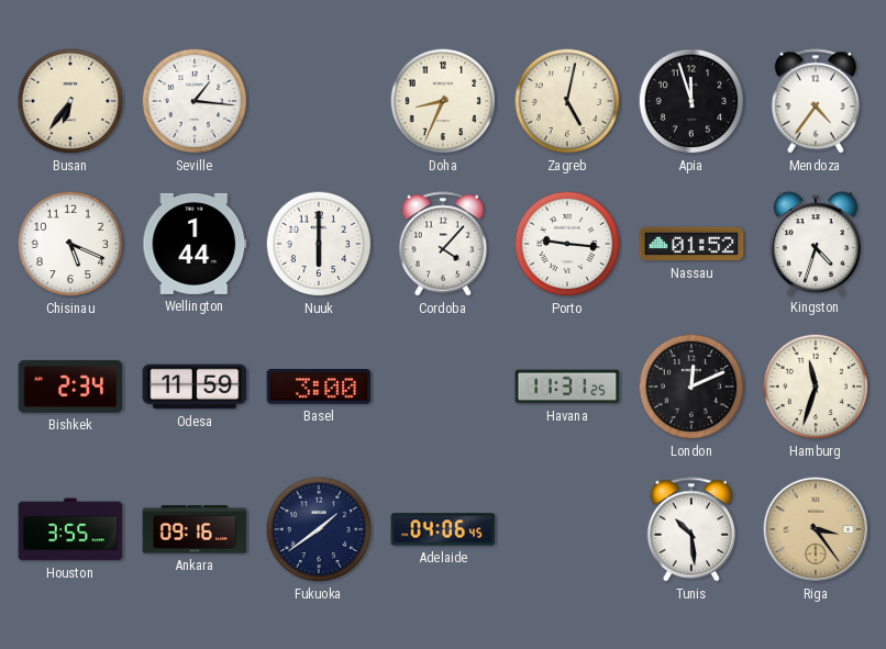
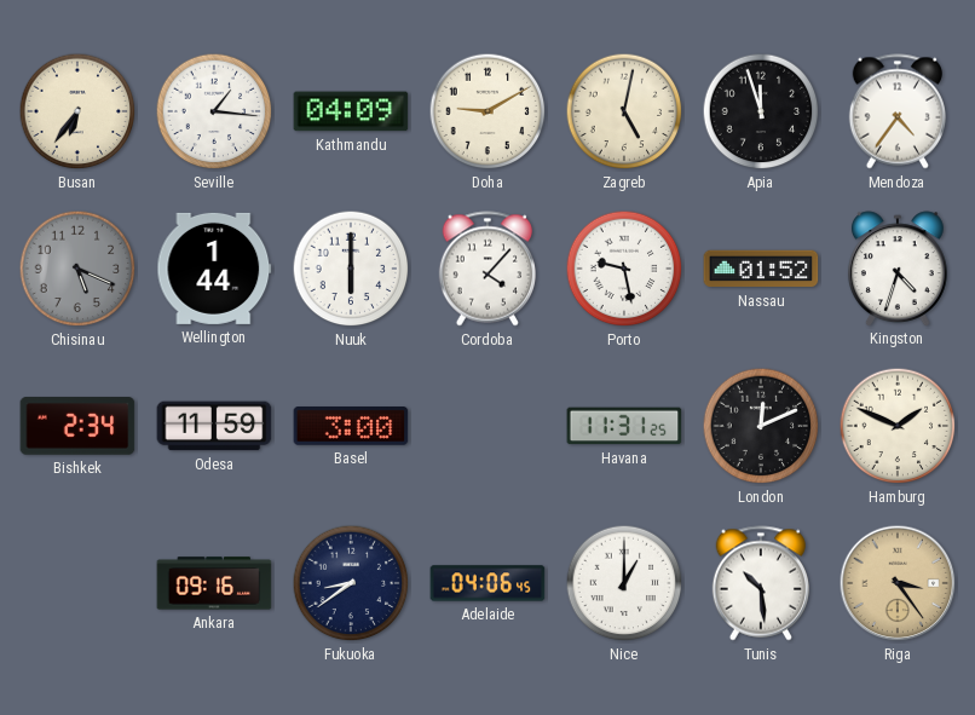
Kathmandu: none -> 04:09
Doha: 8:34 -> 9:10
Chisinau dial: white -> grey
Porto: 9:16 -> 9:28
Hamburg: 11:33 -> 1:49
Houston: 3:55 -> none
Fukuoka: 1:39 -> 8:39
Nice: none -> 1:00
